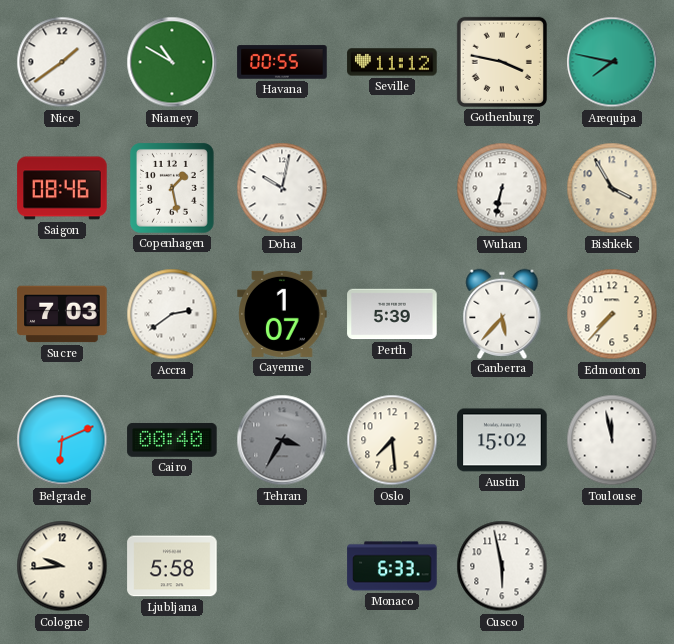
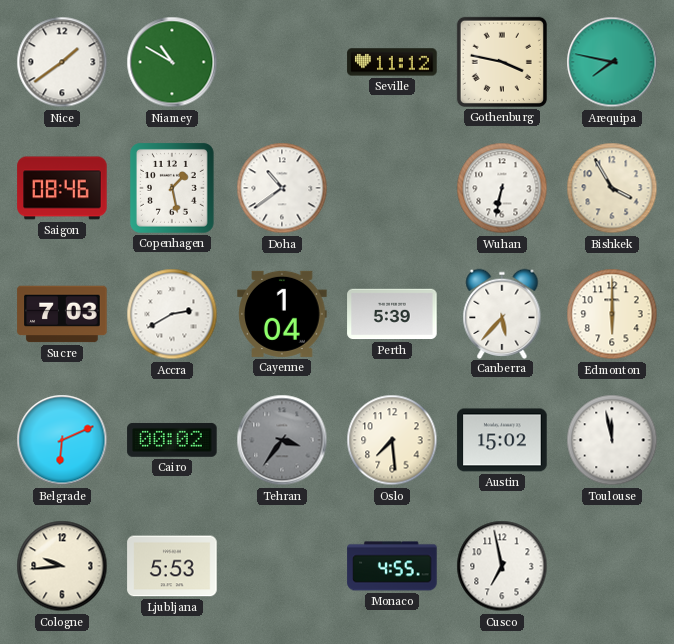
Havana: 00:55 -> none
Doha: 10:02 -> 10:39
Accra: 2:39 -> 2:40
Cayenne: 1:07 -> 1:04
Edmonton: 7:37 -> 6:00
Cairo: 00:40 -> 00:02
Tehran: 3:35 -> 3:36
Ljubljana: 5:58 -> 5:53
Monaco: 6:33 -> 4:55
Cusco: 5:58 -> 6:58
